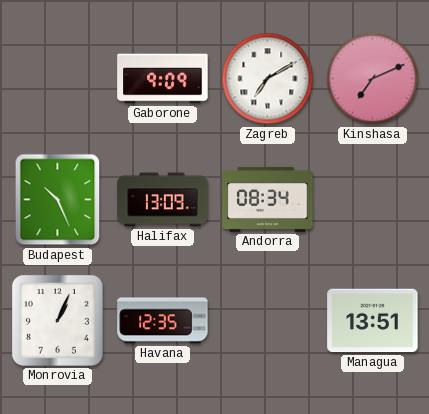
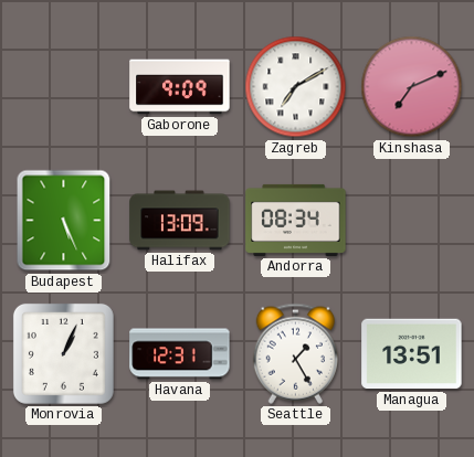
Budapest: 10:26 -> 5:26
Havana: 12:35 -> 12:31
Seattle: none -> 1:25
